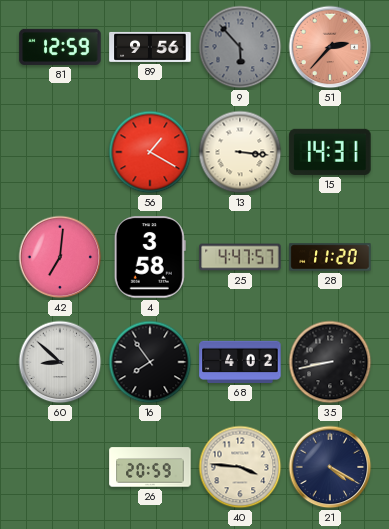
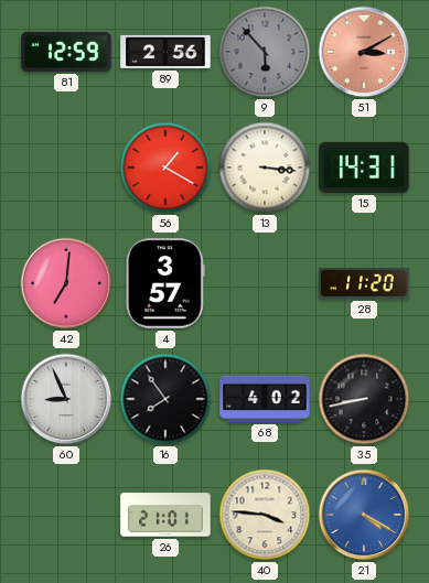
89: 9:56 -> 2:56
51: 2:37 -> 3:10
4: 3:58 -> 3:57
25: 4:47 -> none
60: 8:52 -> 8:56
26: 20:59 -> 21:01
21 dial: navy -> blue
